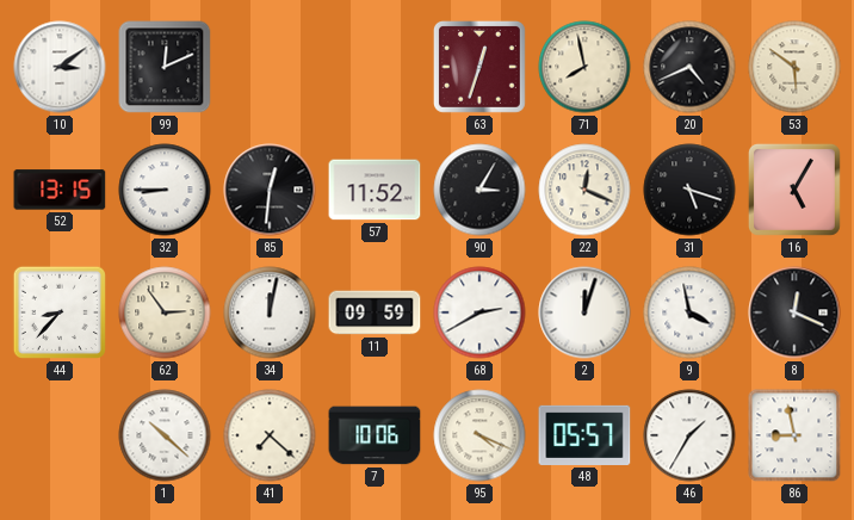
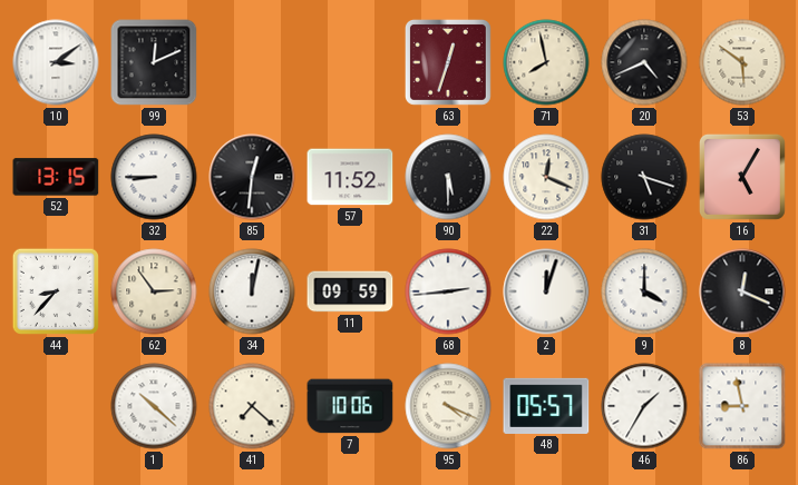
90: 3:05 -> 5:30
68: 2:40 -> 2:44
9: 3:58 -> 4:00
